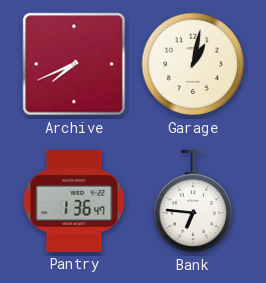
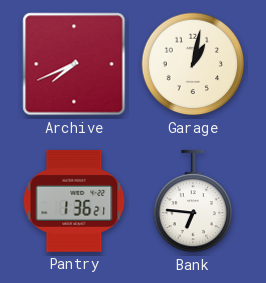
Pantry: 1:36:47 -> 1:36:21
